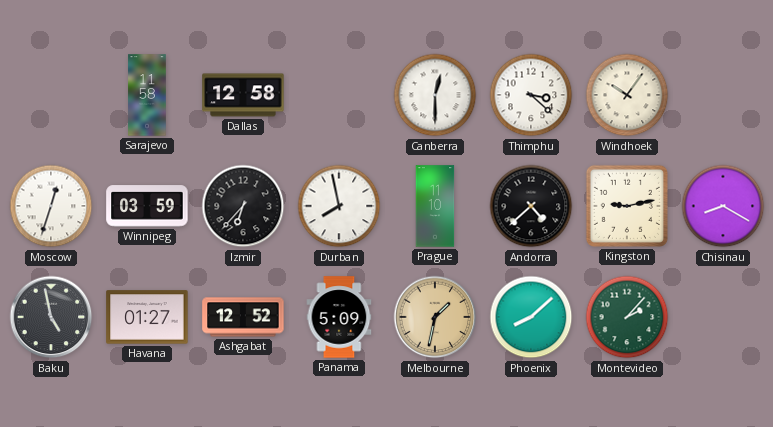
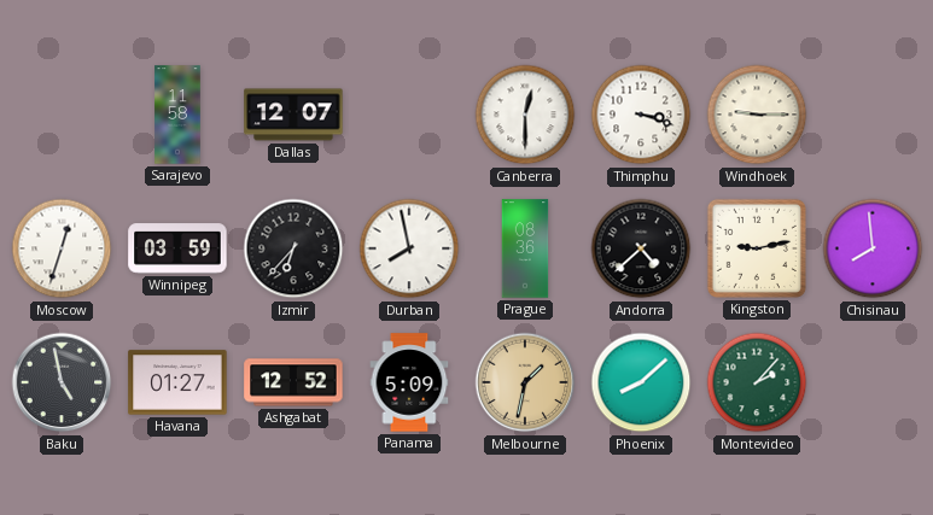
Dallas: 12:58 -> 12:07
Thimphu: 3:22 -> 3:18
Windhoek: 10:06 -> 9:15
Prague: 11:10 -> 08:36
Chisinau: 8:20 -> 7:59
